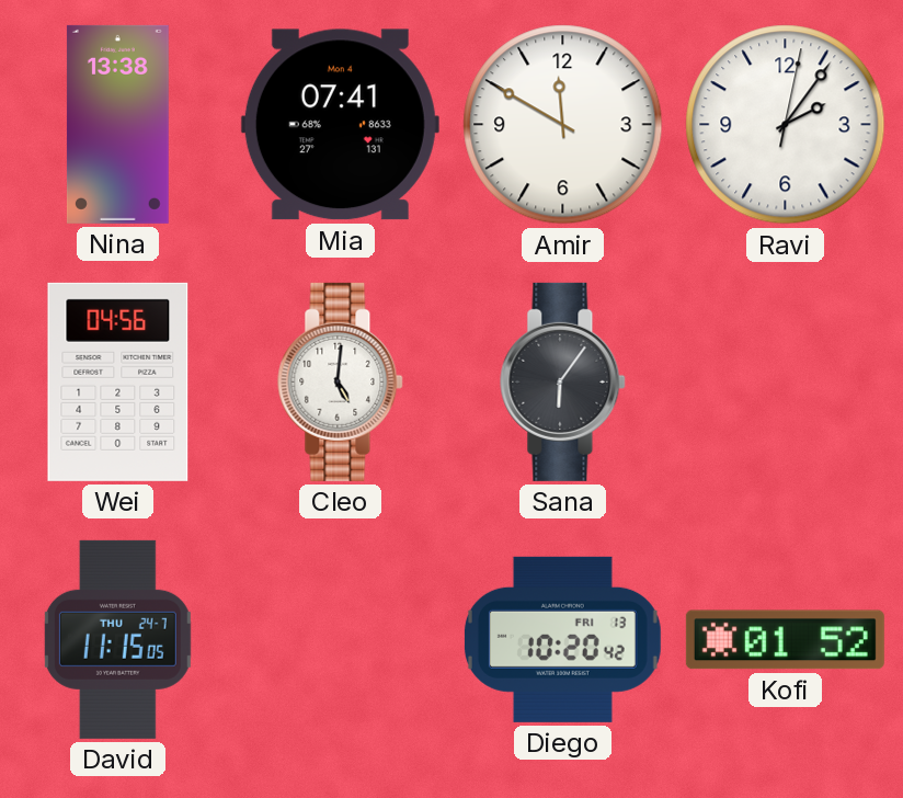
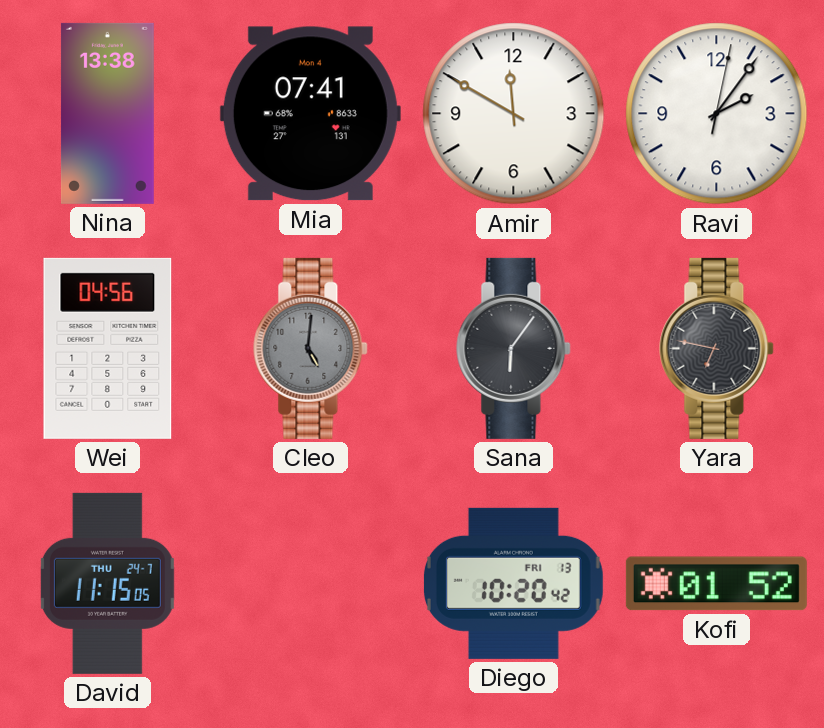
Cleo dial: white -> grey
Yara: none -> 6:47
